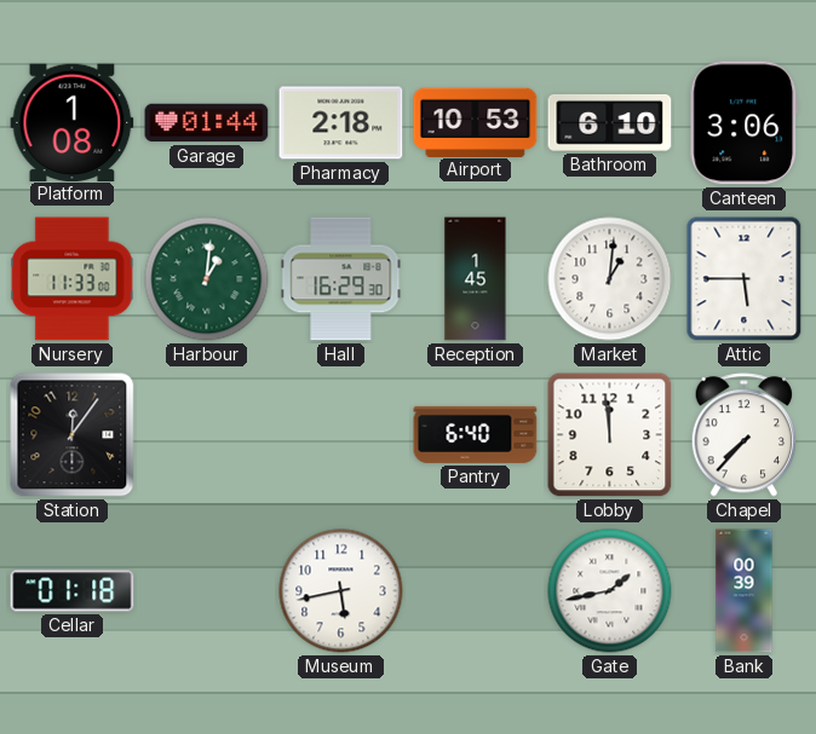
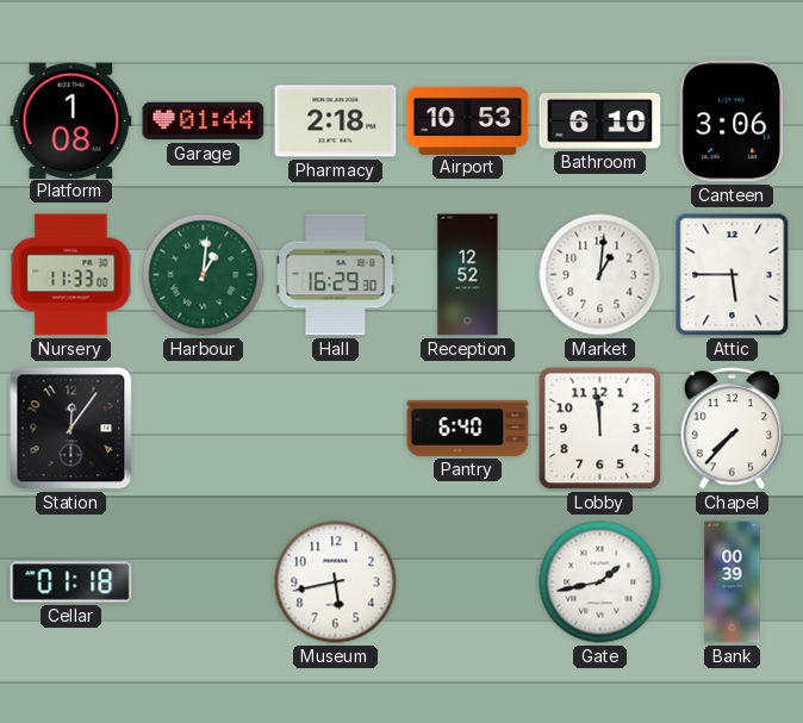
Reception: 1:45 -> 12:52
